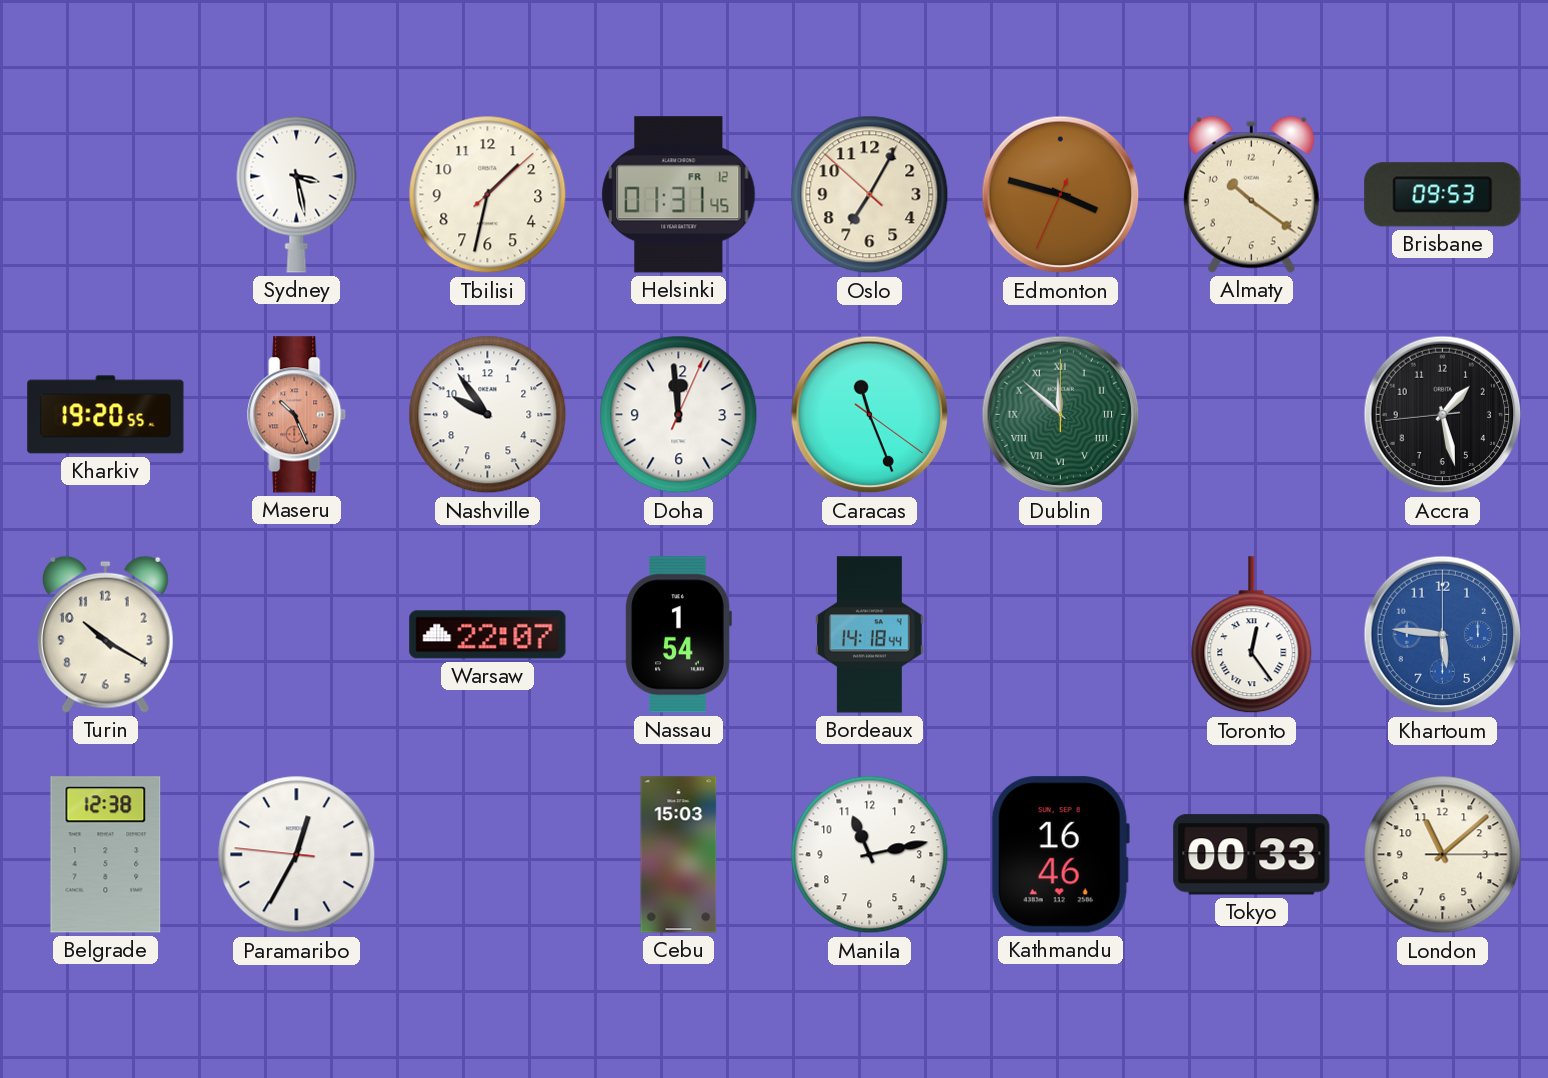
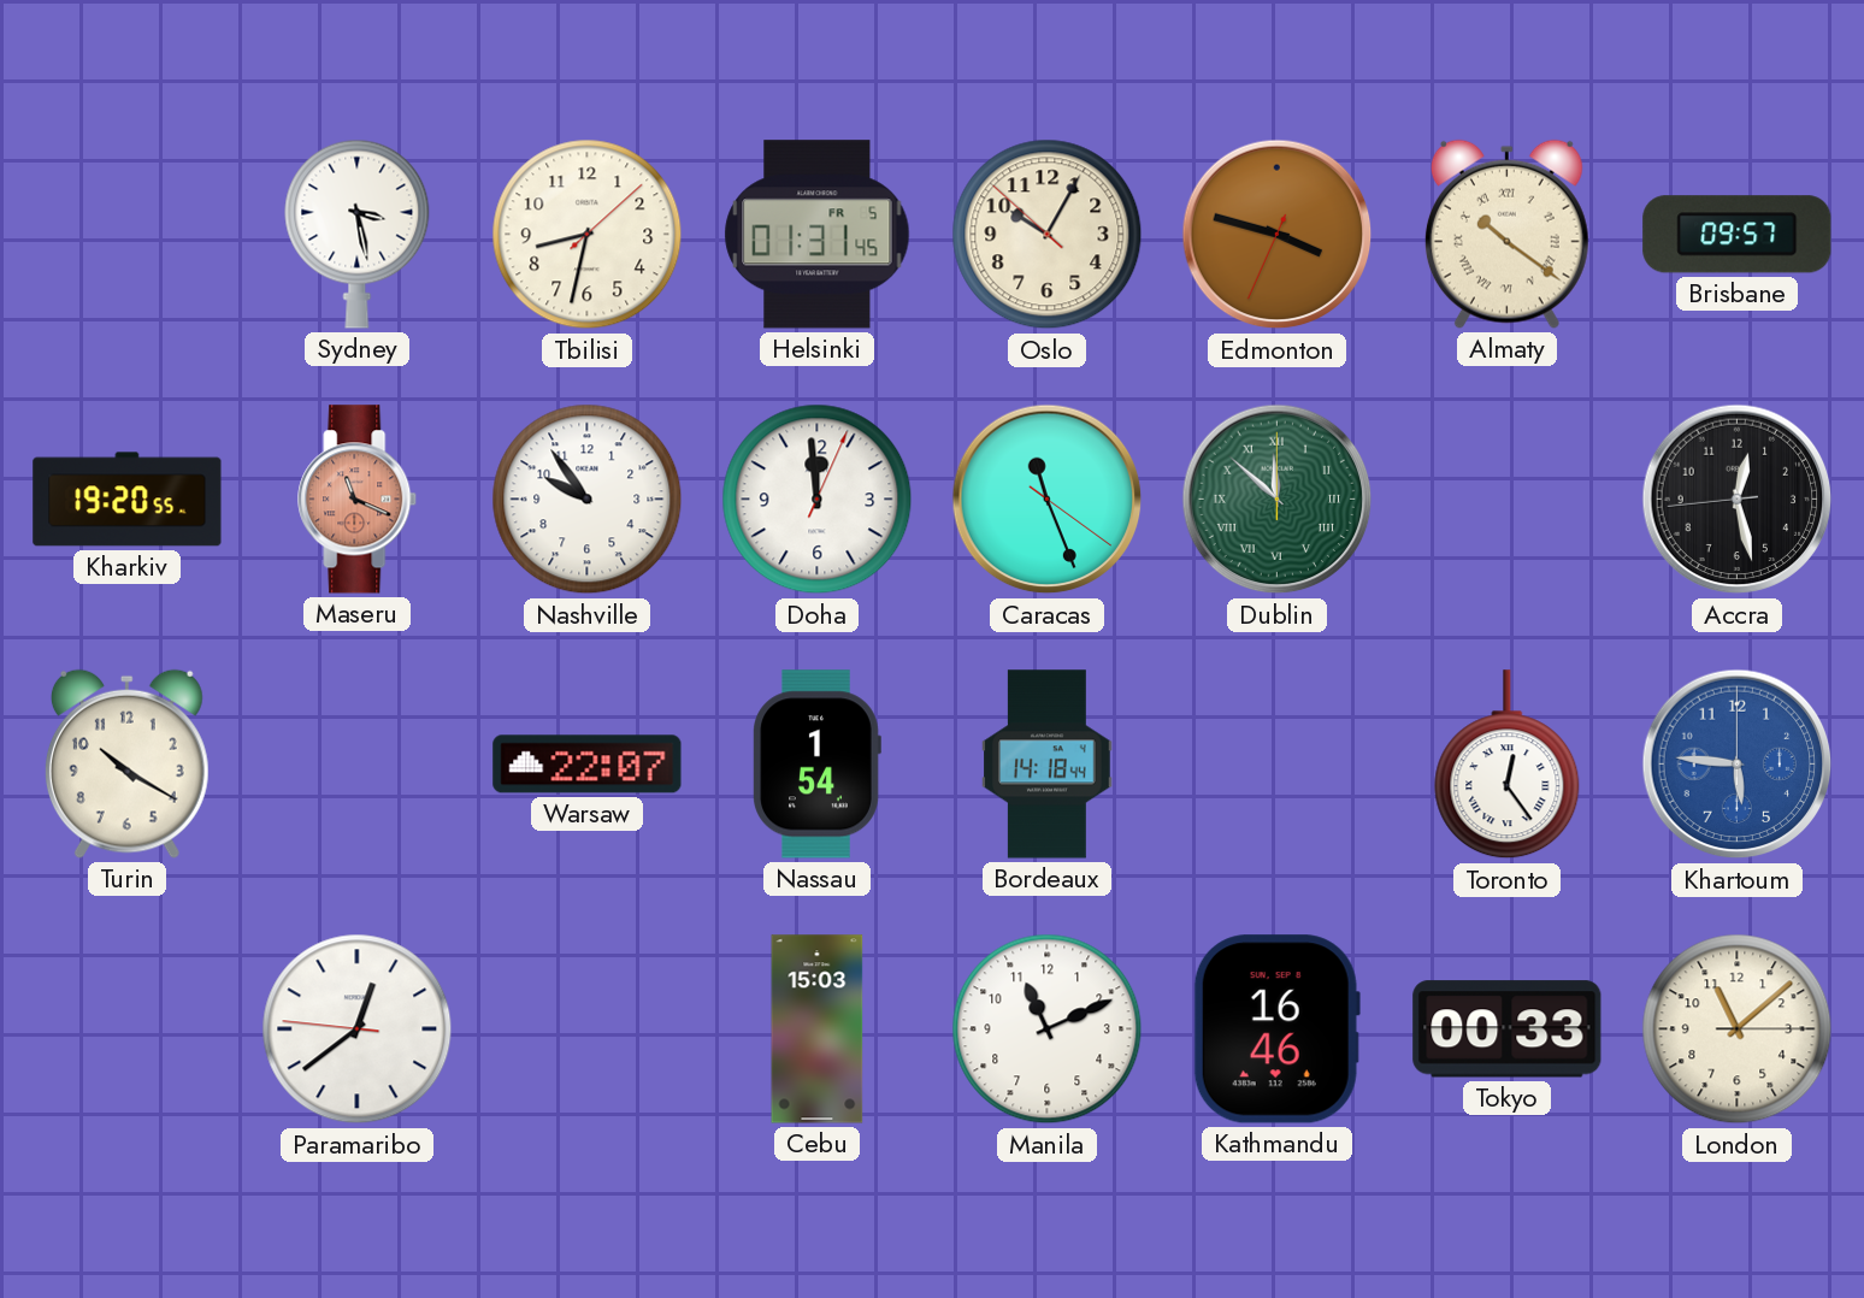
Tbilisi: 1:32 -> 8:32
Helsinki date: FR 12 -> FR 5
Oslo: 7:04 -> 10:04
Almaty numerals: Arabic -> Roman
Brisbane: 09:53 -> 09:57
Maseru: 10:26 -> 11:19
Accra: 1:27 -> 12:27
Belgrade: 12:38 -> none
Paramaribo: 12:34 -> 12:38
Manila: 11:13 -> 11:11
